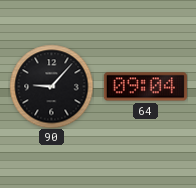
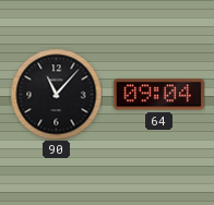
90: 9:07 -> 11:07
